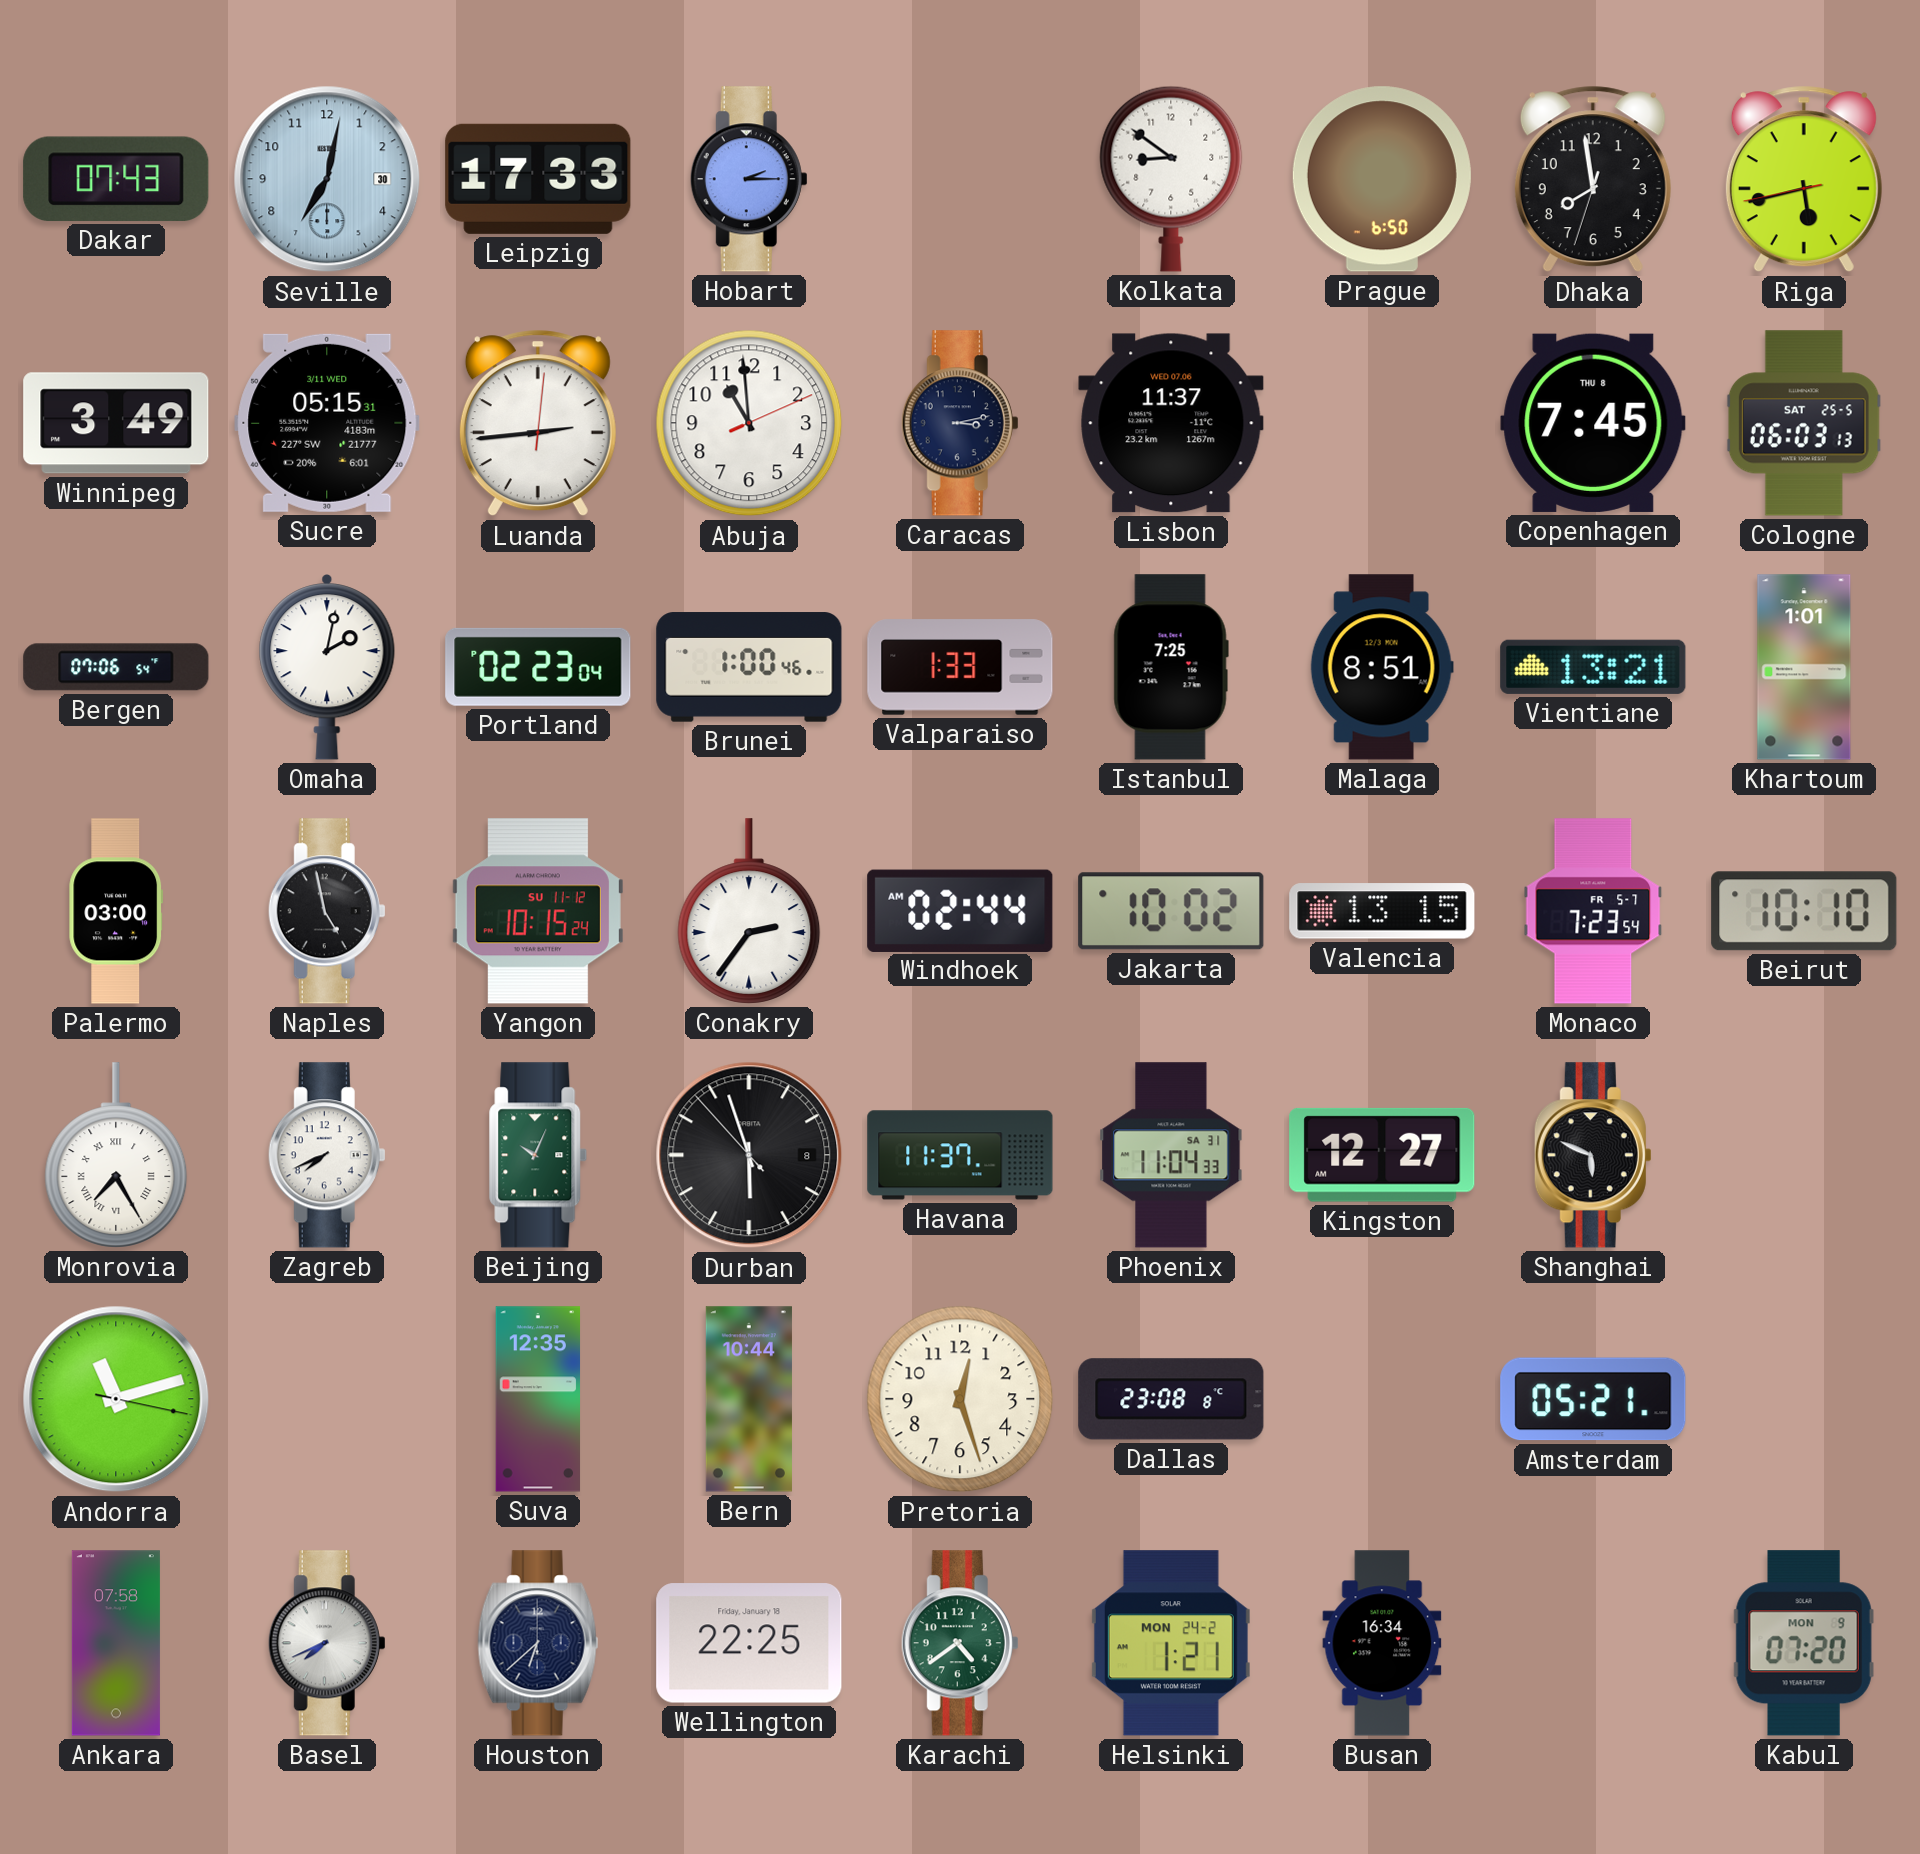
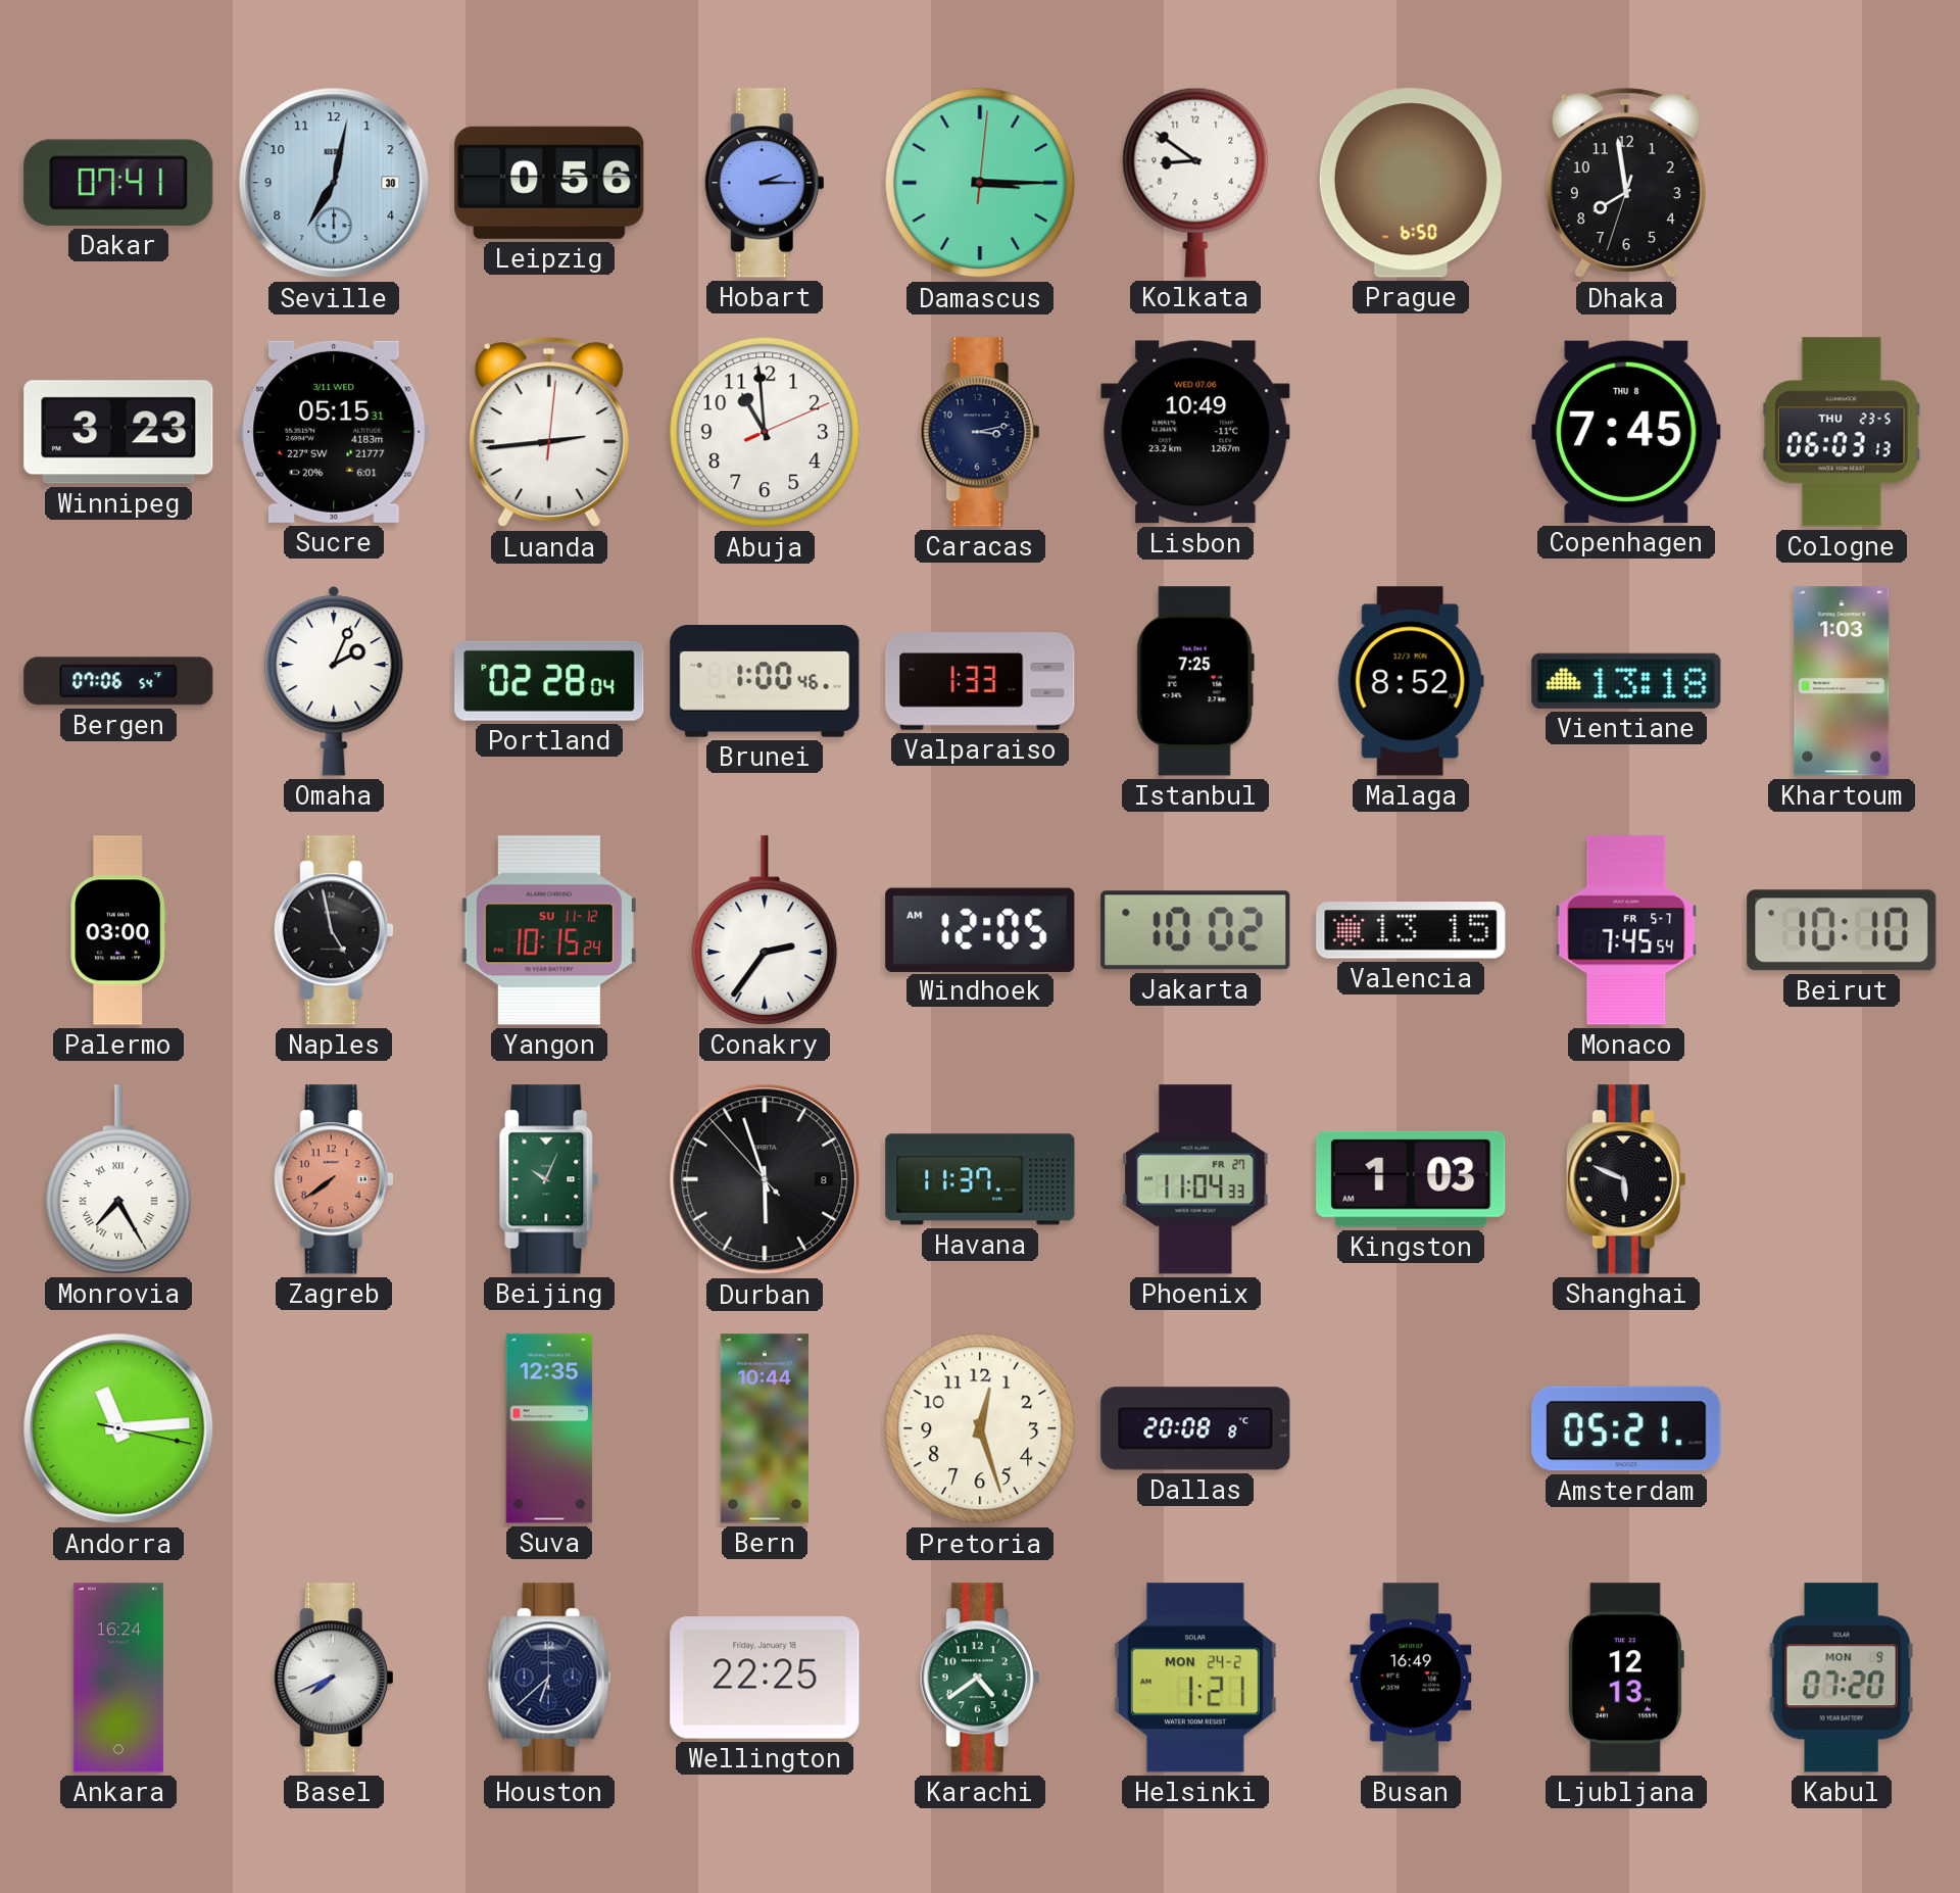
Dakar: 07:43 -> 07:41
Leipzig: 17:33 -> 0:56
Damascus: none -> 3:15
Riga: 5:42 -> none
Winnipeg: 3:49 -> 3:23
Lisbon: 11:37 -> 10:49
Cologne date: SAT 25-5 -> THU 23-5
Omaha: 2:02 -> 2:04
Portland: 02:23 -> 02:28
Malaga: 8:51 -> 8:52
Vientiane: 13:21 -> 13:18
Khartoum: 1:01 -> 1:03
Windhoek: 02:44 -> 12:05
Monaco: 7:23 -> 7:45
Zagreb: 7:41 -> 7:39
Zagreb dial: white -> salmon
Phoenix date: SA 31 -> FR 27
Kingston: 12:27 -> 1:03
Andorra: 11:12 -> 11:14
Dallas: 23:08 -> 20:08
Ankara: 07:58 -> 16:24
Busan: 16:34 -> 16:49
Ljubljana: none -> 12:13
